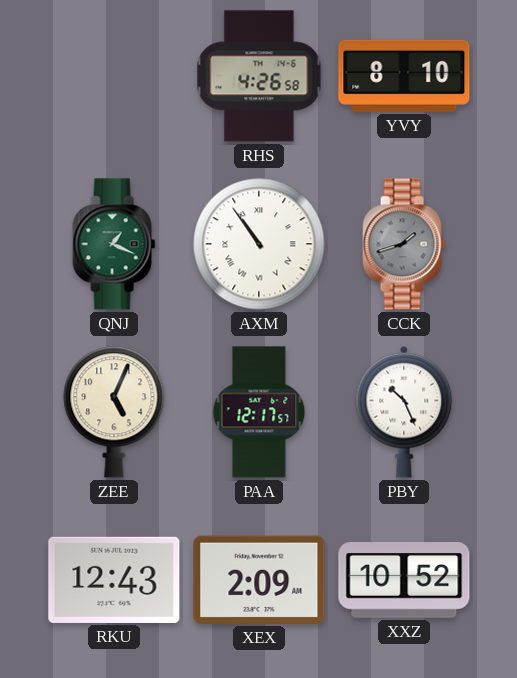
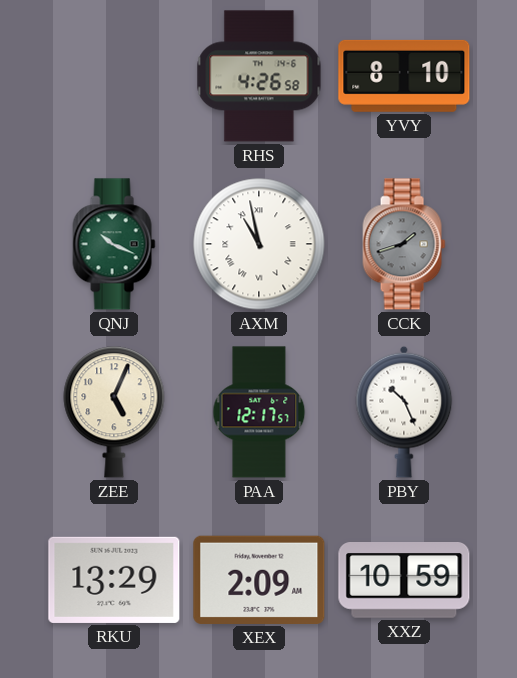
QNJ: 1:19 -> 10:19
AXM: 10:54 -> 10:58
RKU: 12:43 -> 13:29
XXZ: 10:52 -> 10:59
